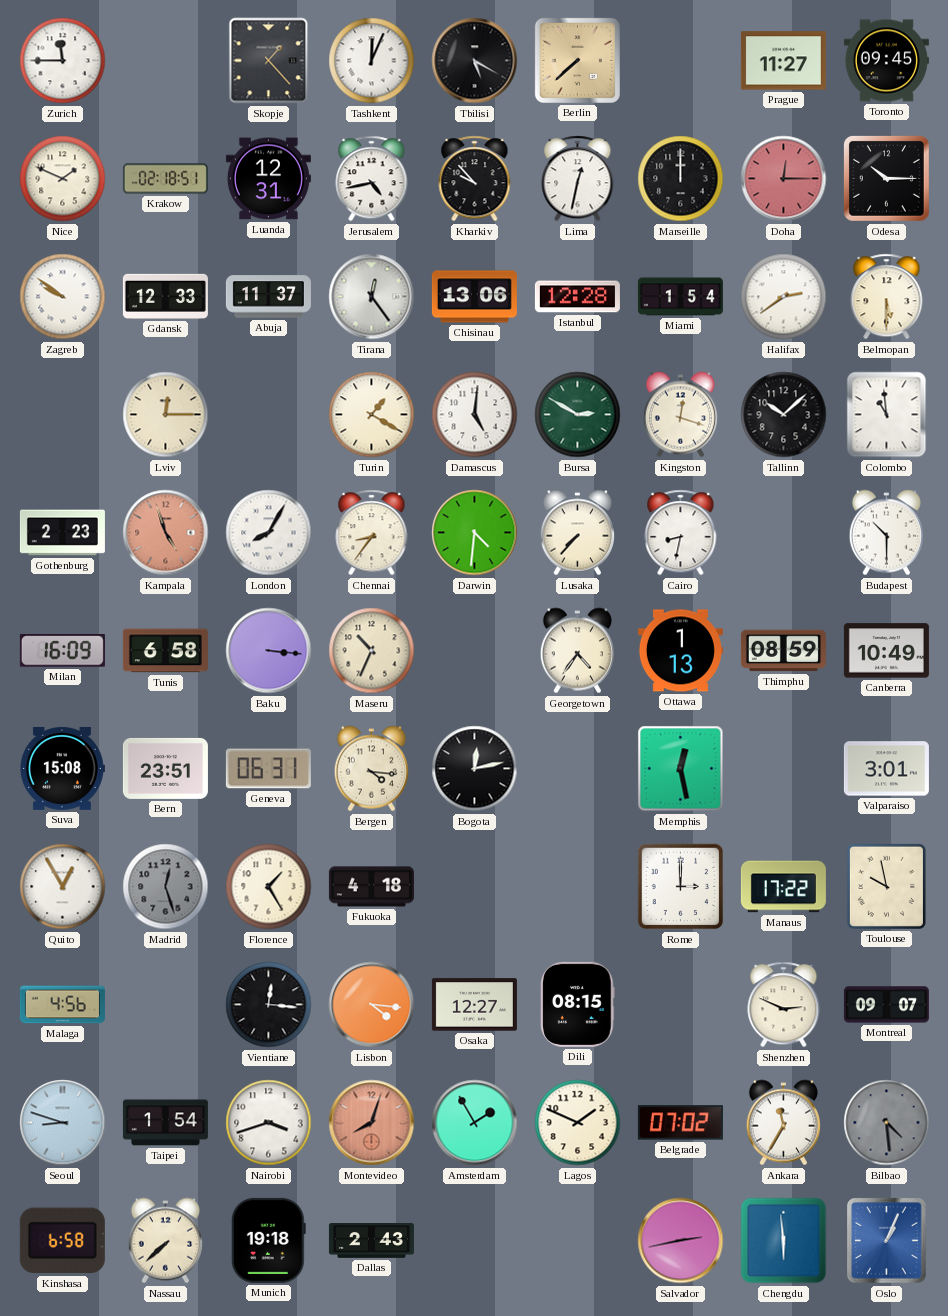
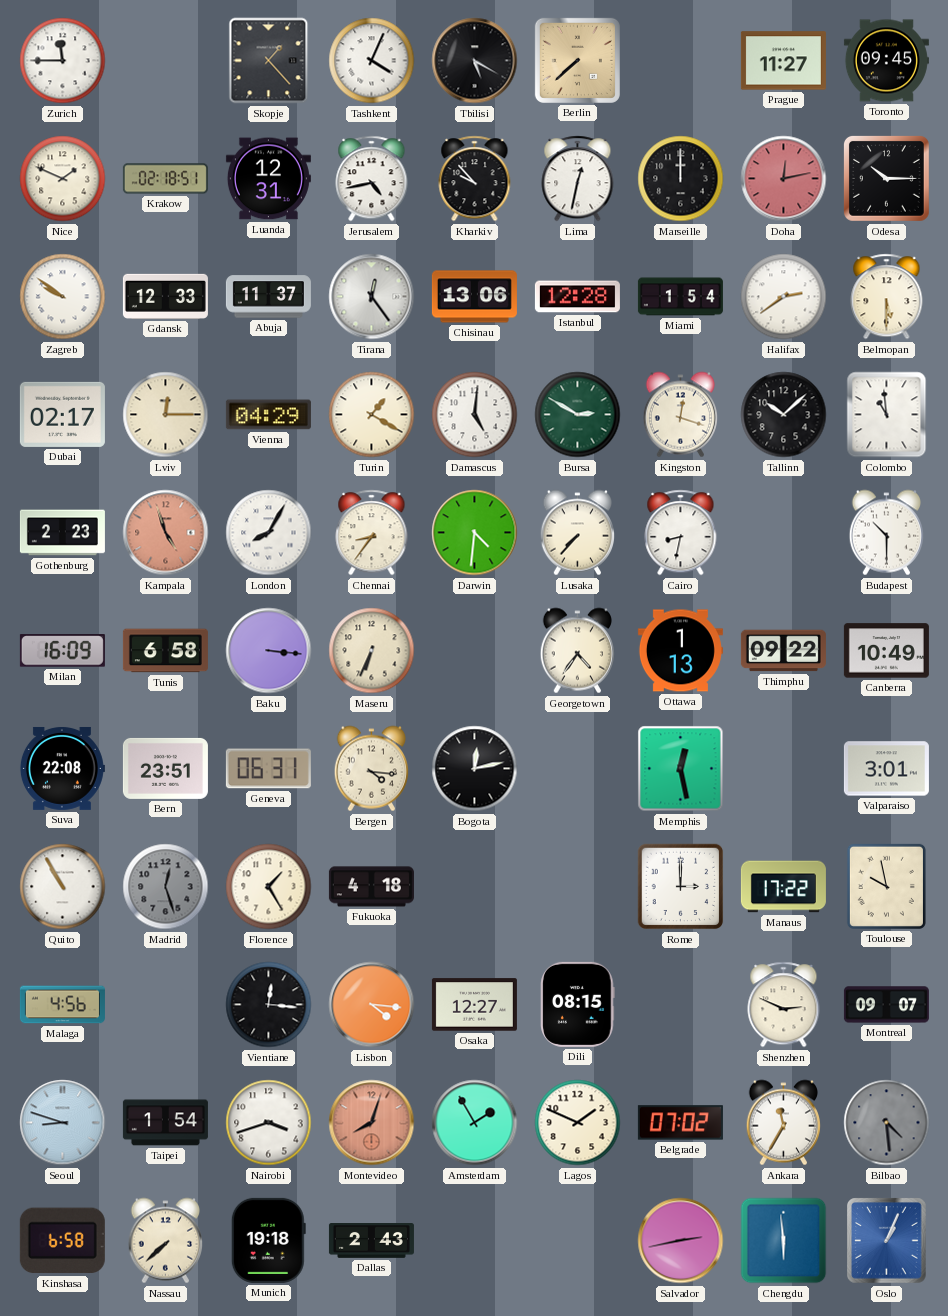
Tashkent: 12:04 -> 4:04
Doha: 12:15 -> 12:13
Dubai: none -> 02:17
Vienna: none -> 04:29
Maseru: 10:34 -> 6:34
Thimphu: 08:59 -> 09:22
Suva: 15:08 -> 22:08
Quito: 12:55 -> 10:55
